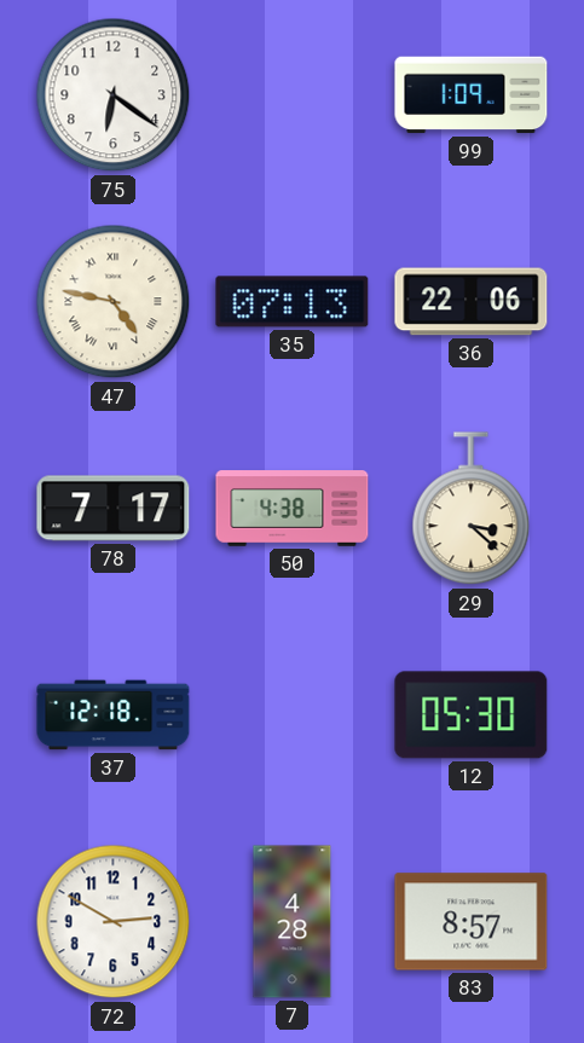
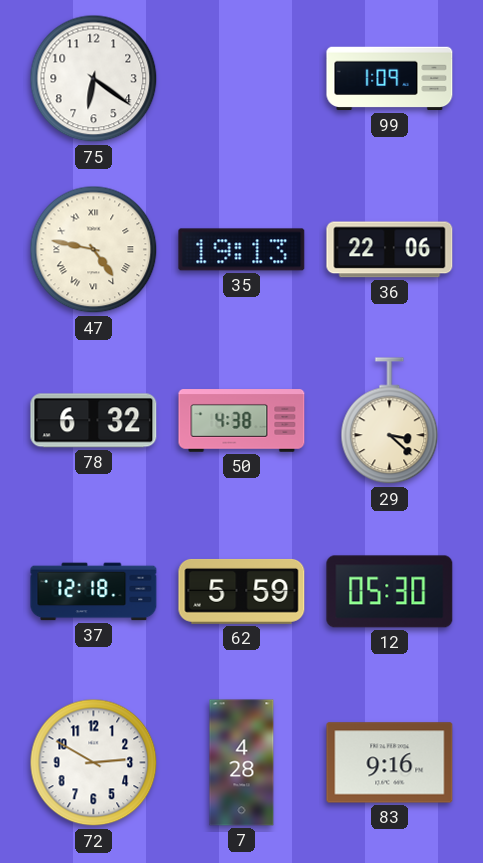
35: 07:13 -> 19:13
78: 7:17 -> 6:32
62: none -> 5:59
83: 8:57 -> 9:16
